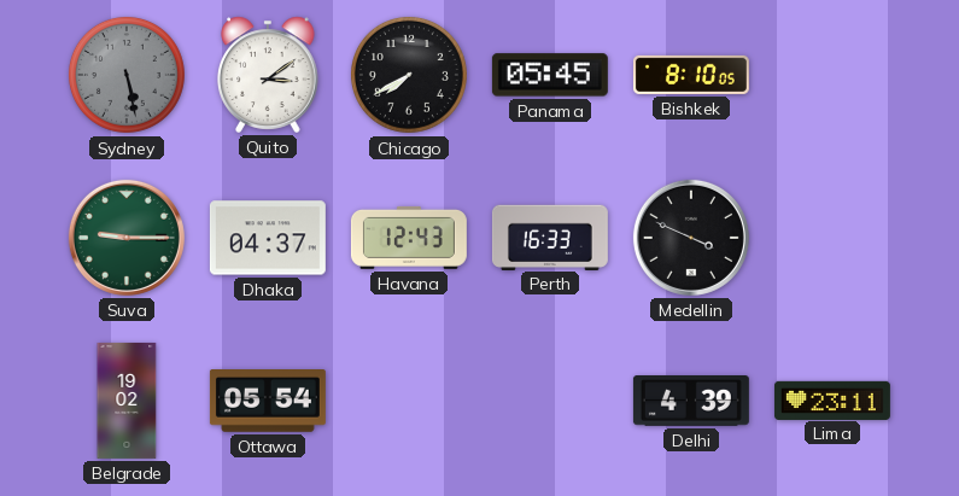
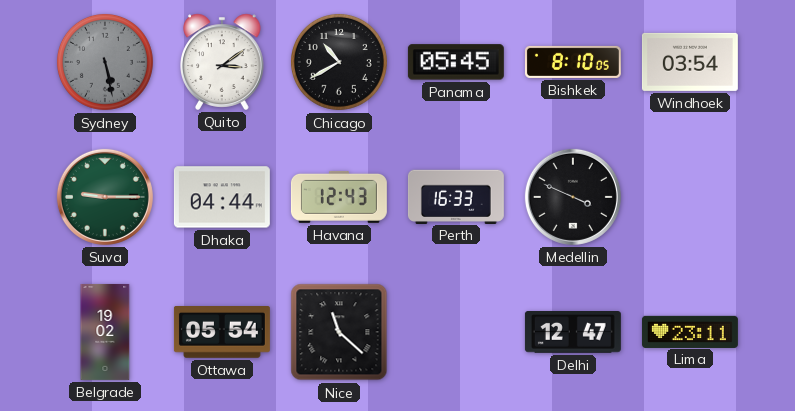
Chicago: 7:40 -> 10:40
Windhoek: none -> 03:54
Dhaka: 04:37 -> 04:44
Nice: none -> 11:22
Delhi: 4:39 -> 12:47
